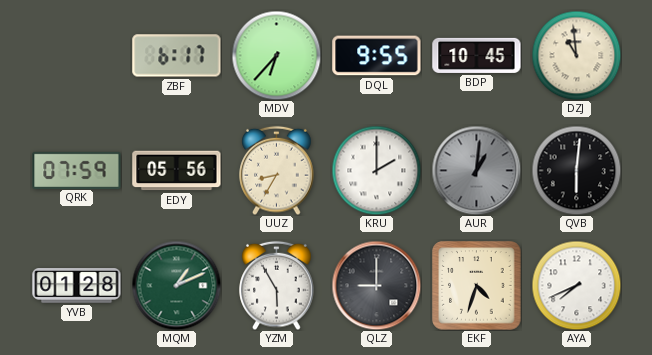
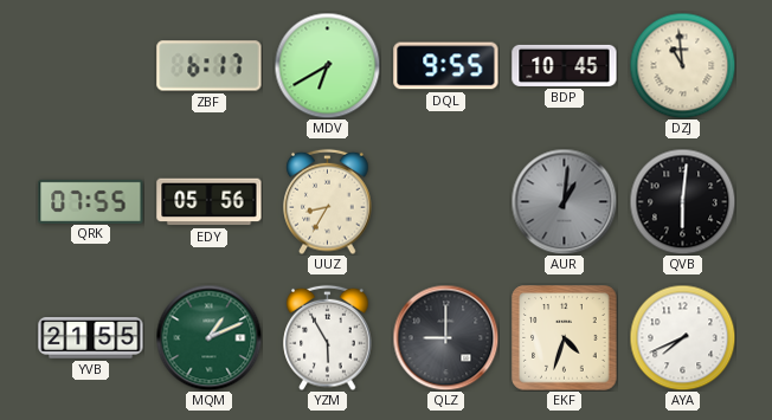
MDV: 6:37 -> 6:40
QRK: 07:59 -> 07:55
KRU: 2:00 -> none
YVB: 01:28 -> 21:55
